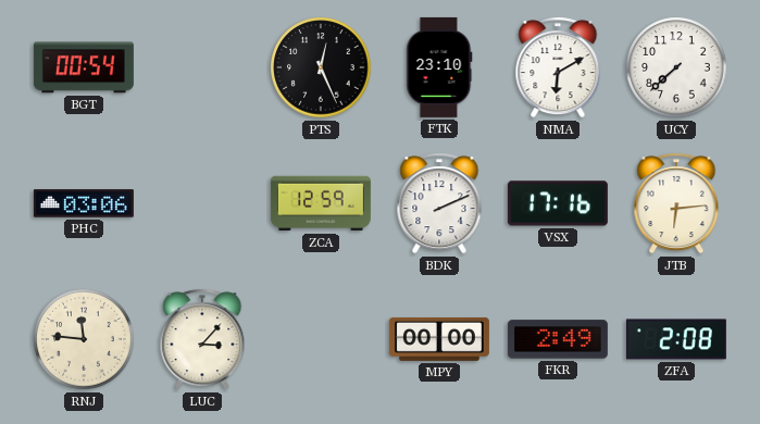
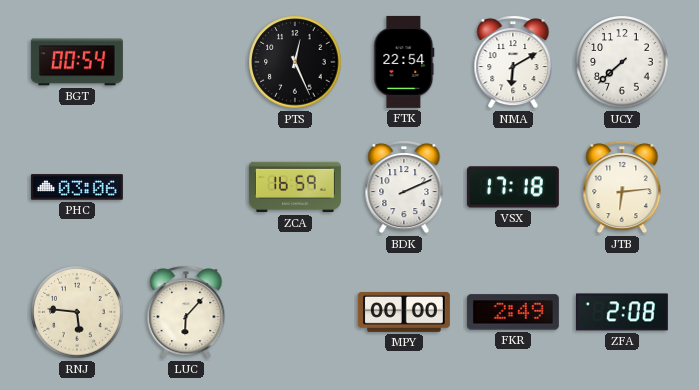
FTK: 23:10 -> 22:54
ZCA: 12:59 -> 16:59
VSX: 17:16 -> 17:18
RNJ: 11:46 -> 5:46
LUC: 3:07 -> 6:07
